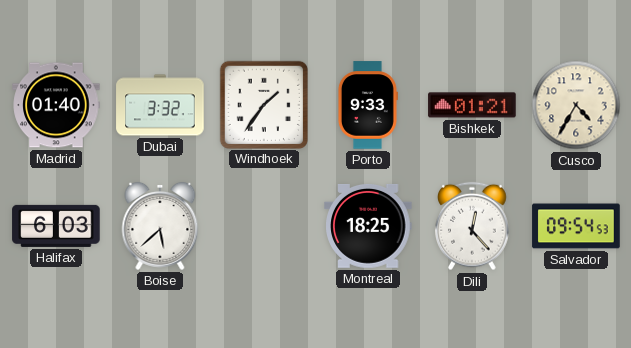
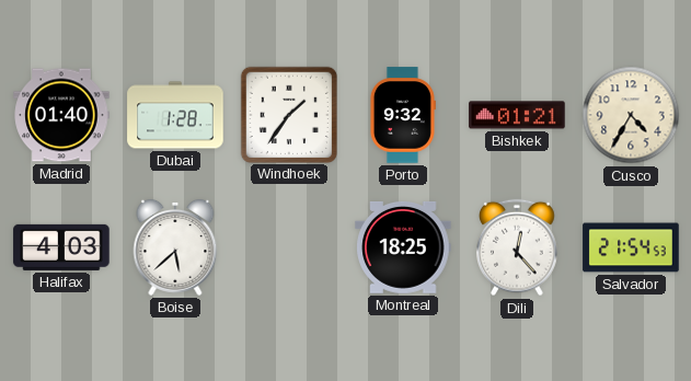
Dubai: 3:32 -> 1:28
Porto: 9:33 -> 9:32
Halifax: 6:03 -> 4:03
Salvador: 09:54 -> 21:54
